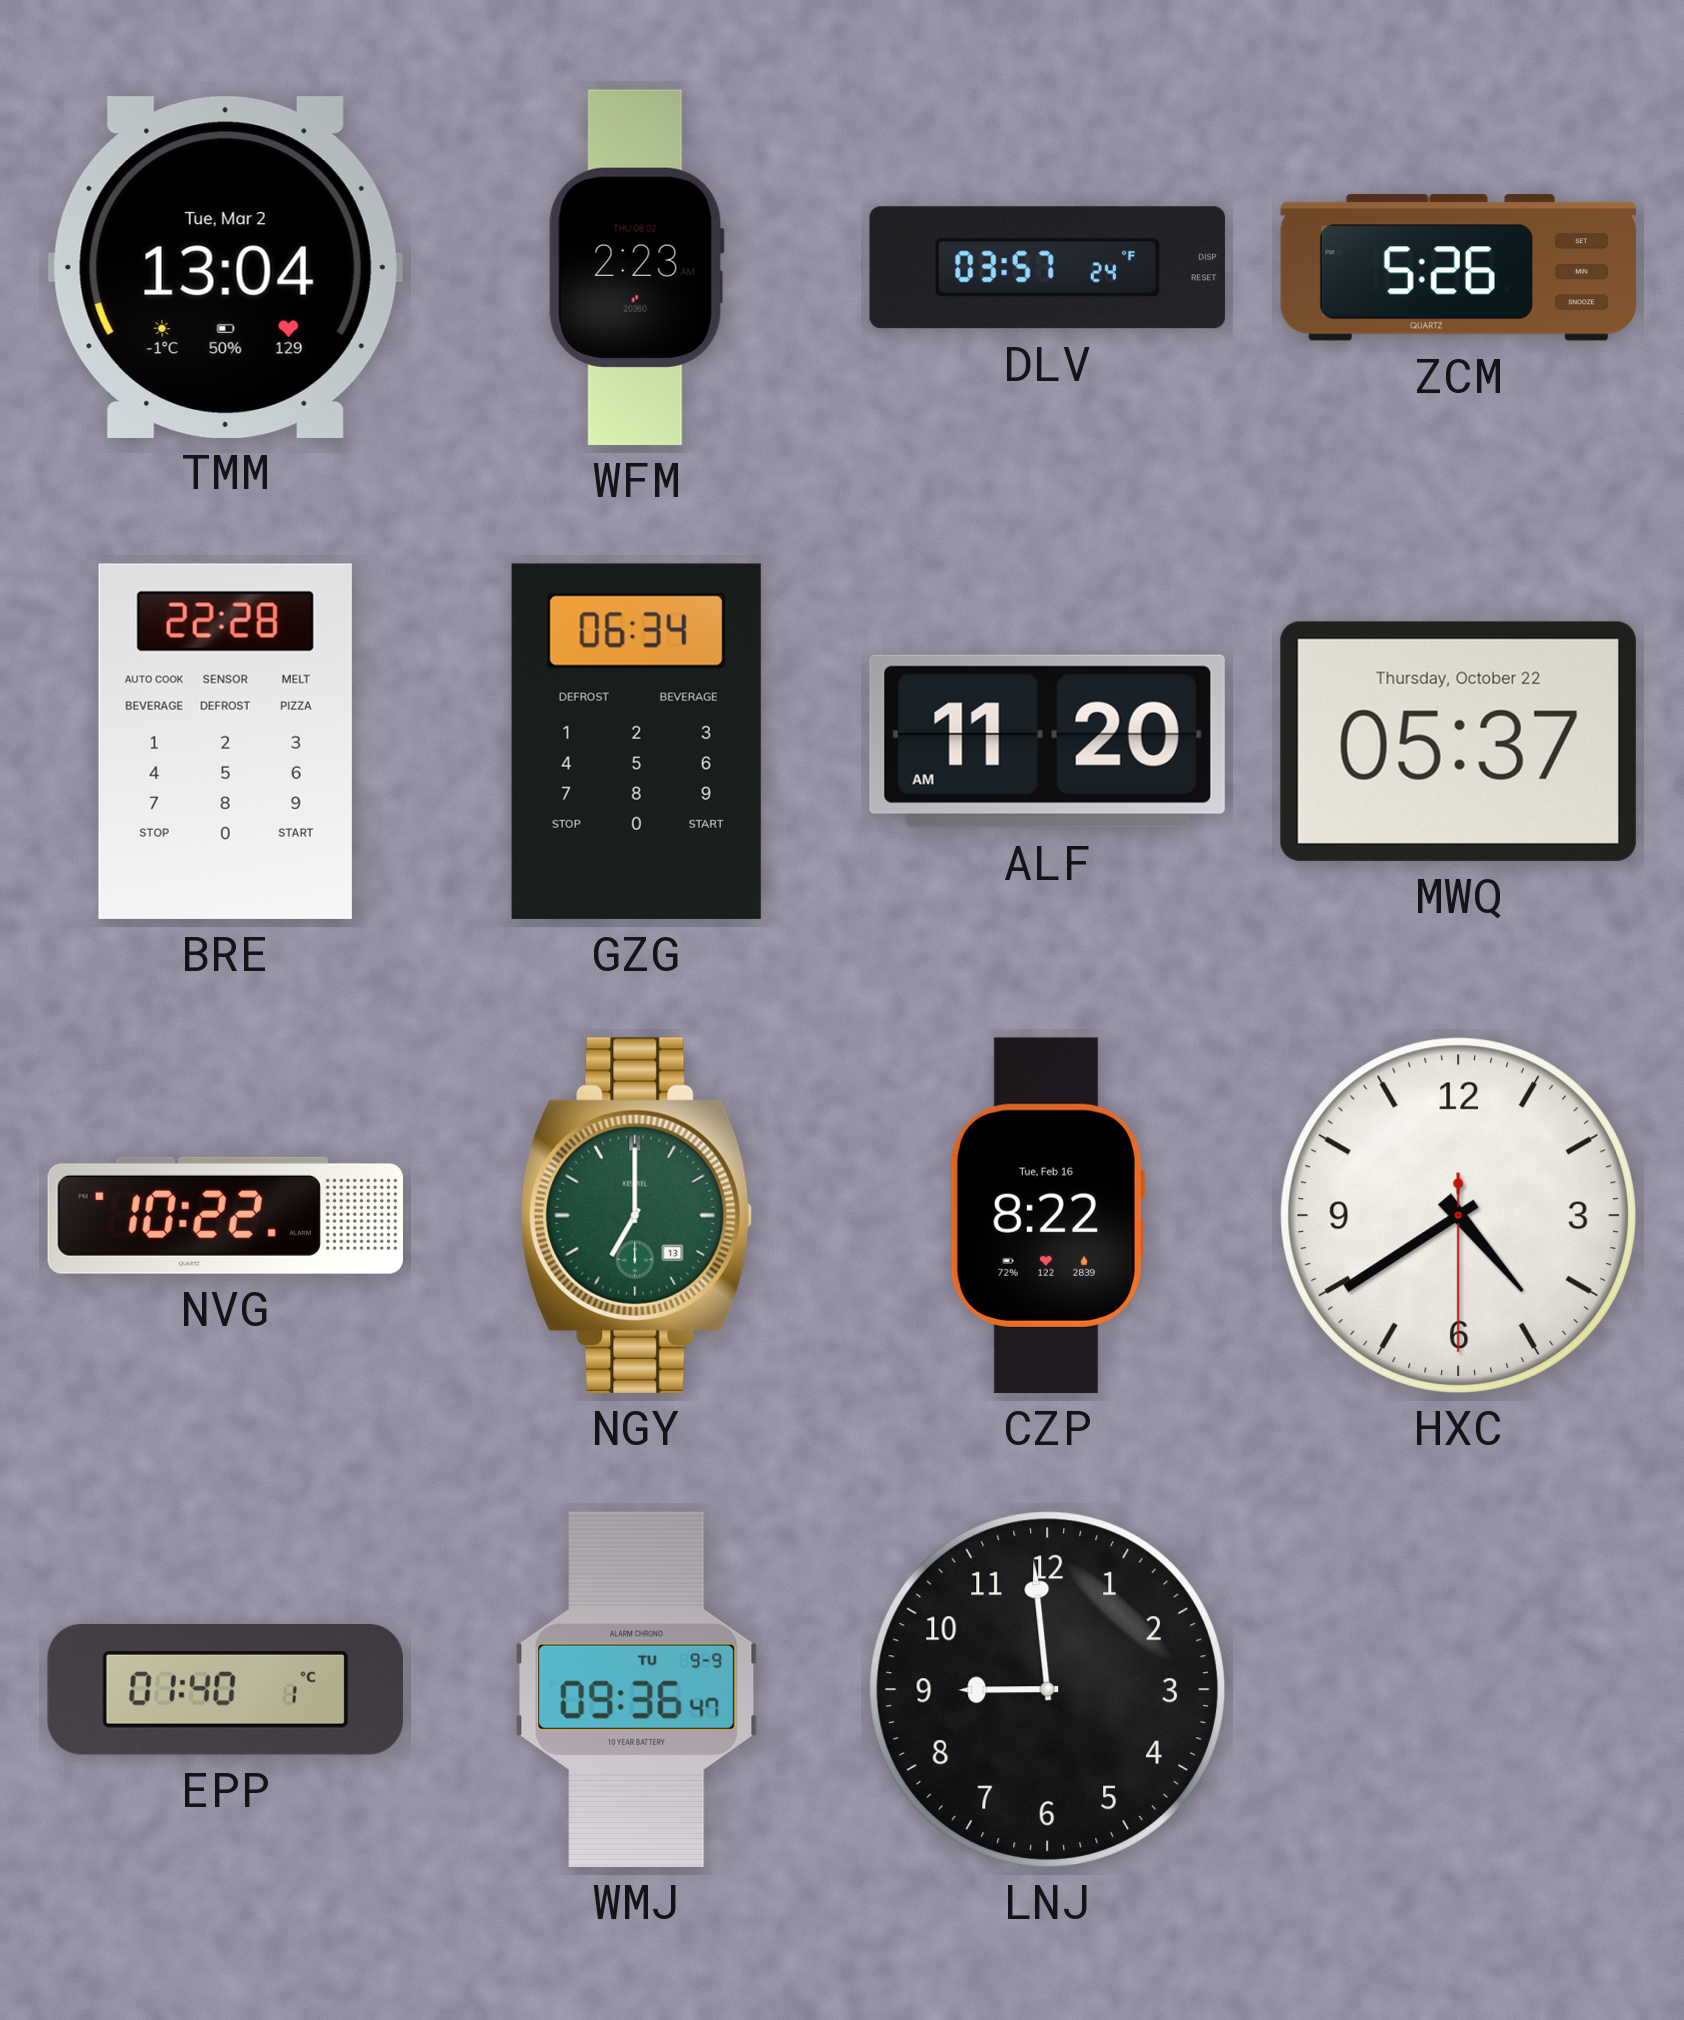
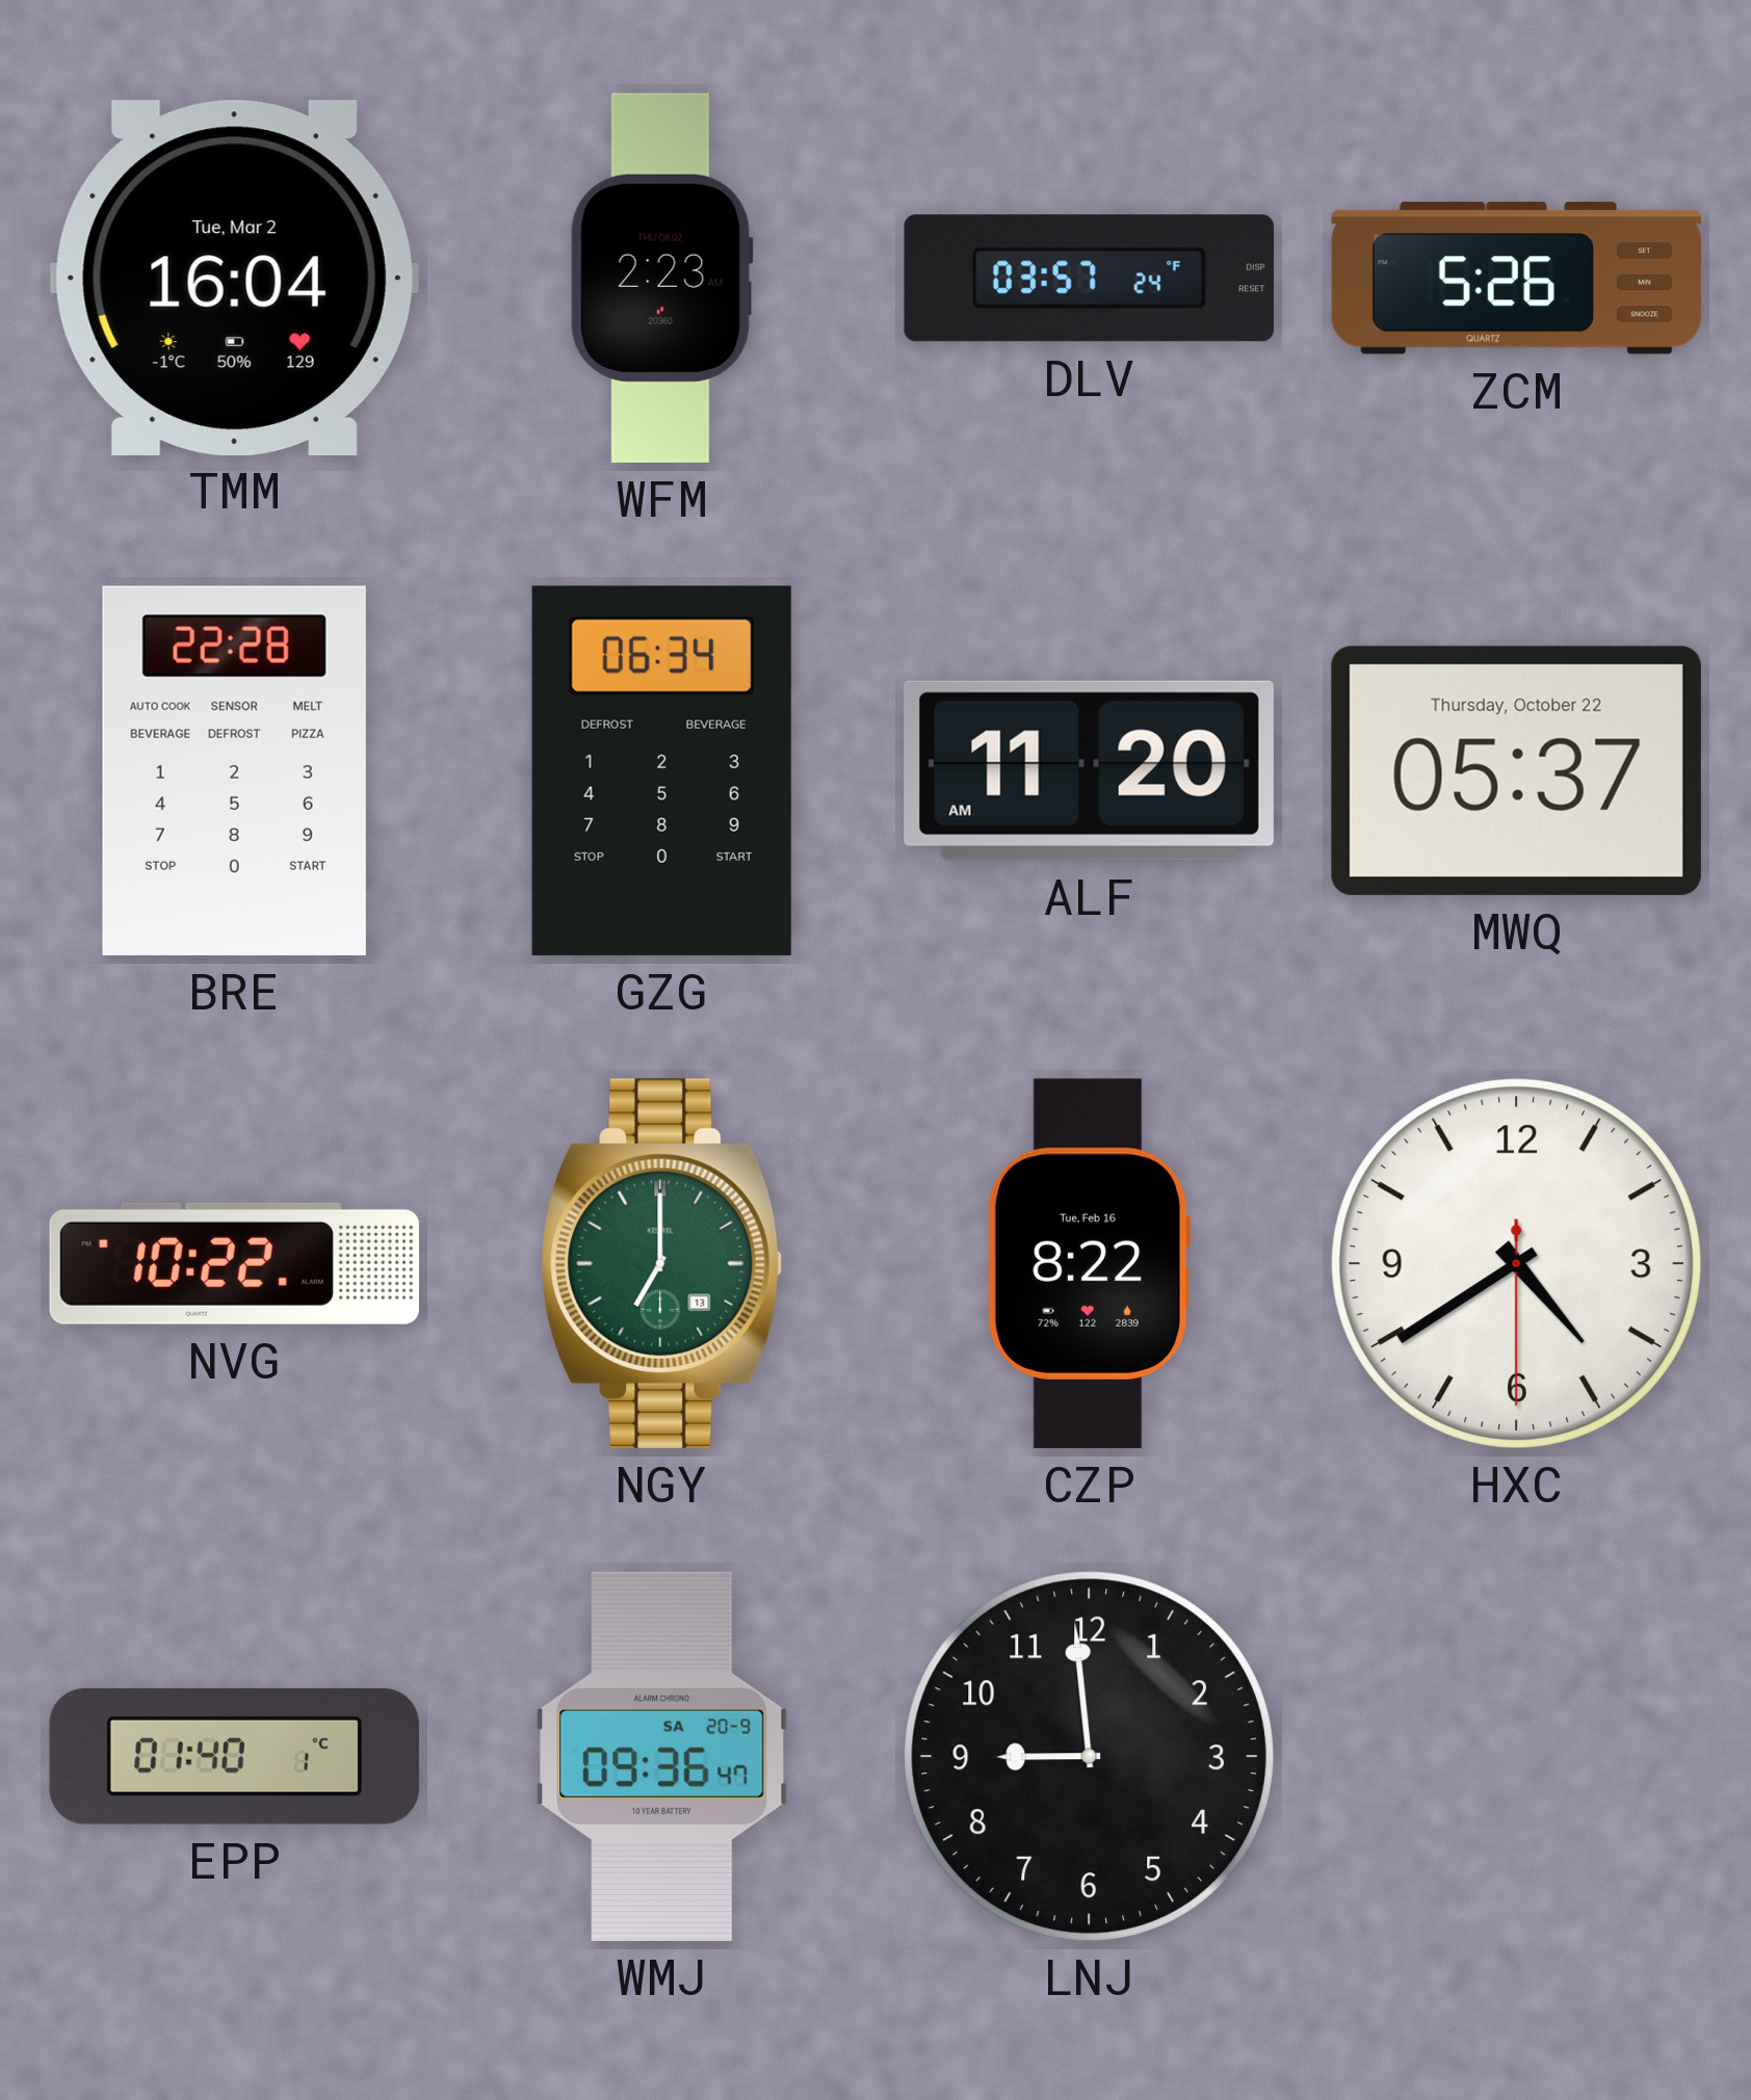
TMM: 13:04 -> 16:04
WMJ date: TU 9-9 -> SA 20-9
